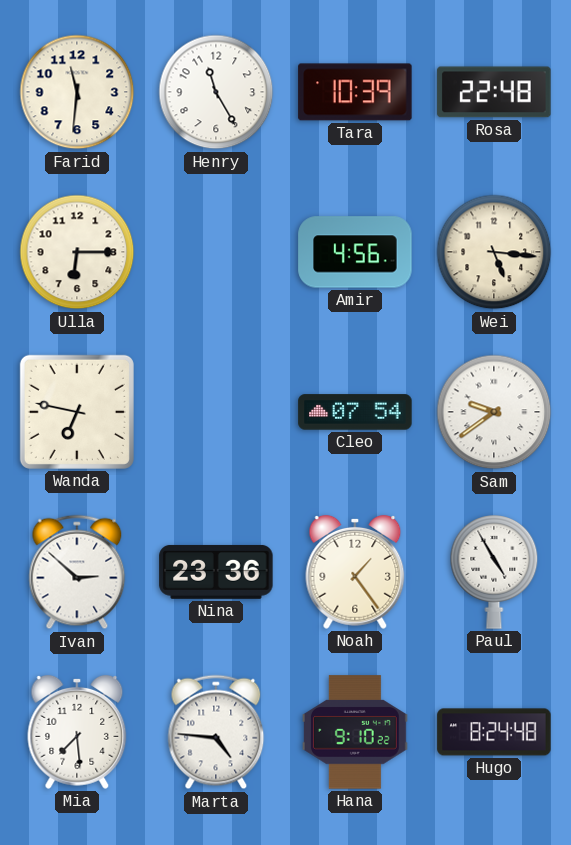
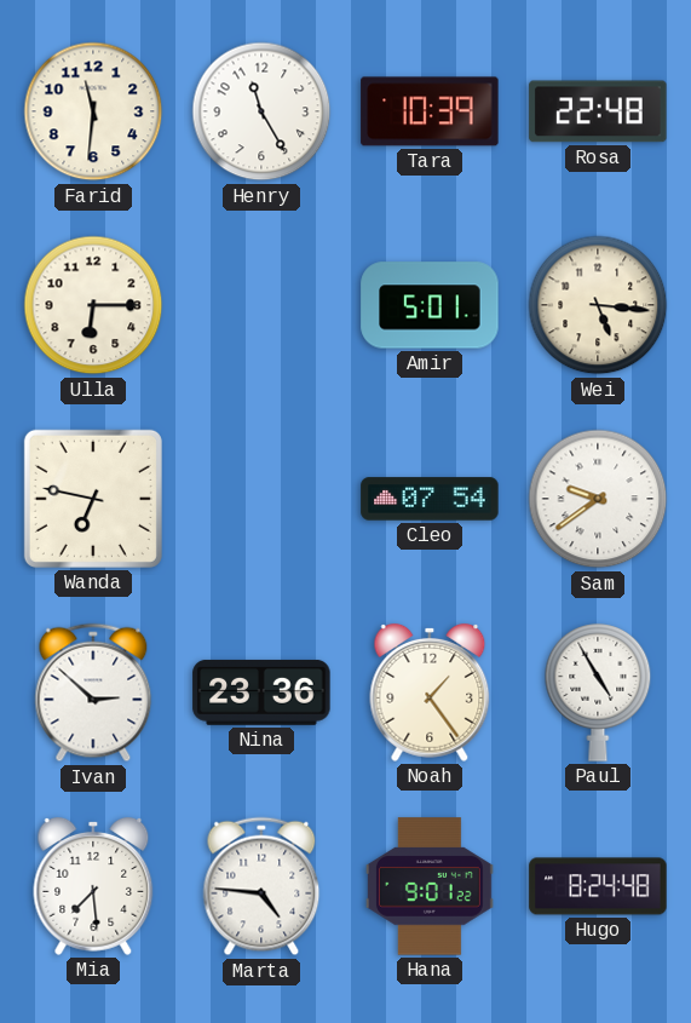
Amir: 4:56 -> 5:01
Hana: 9:10 -> 9:01
